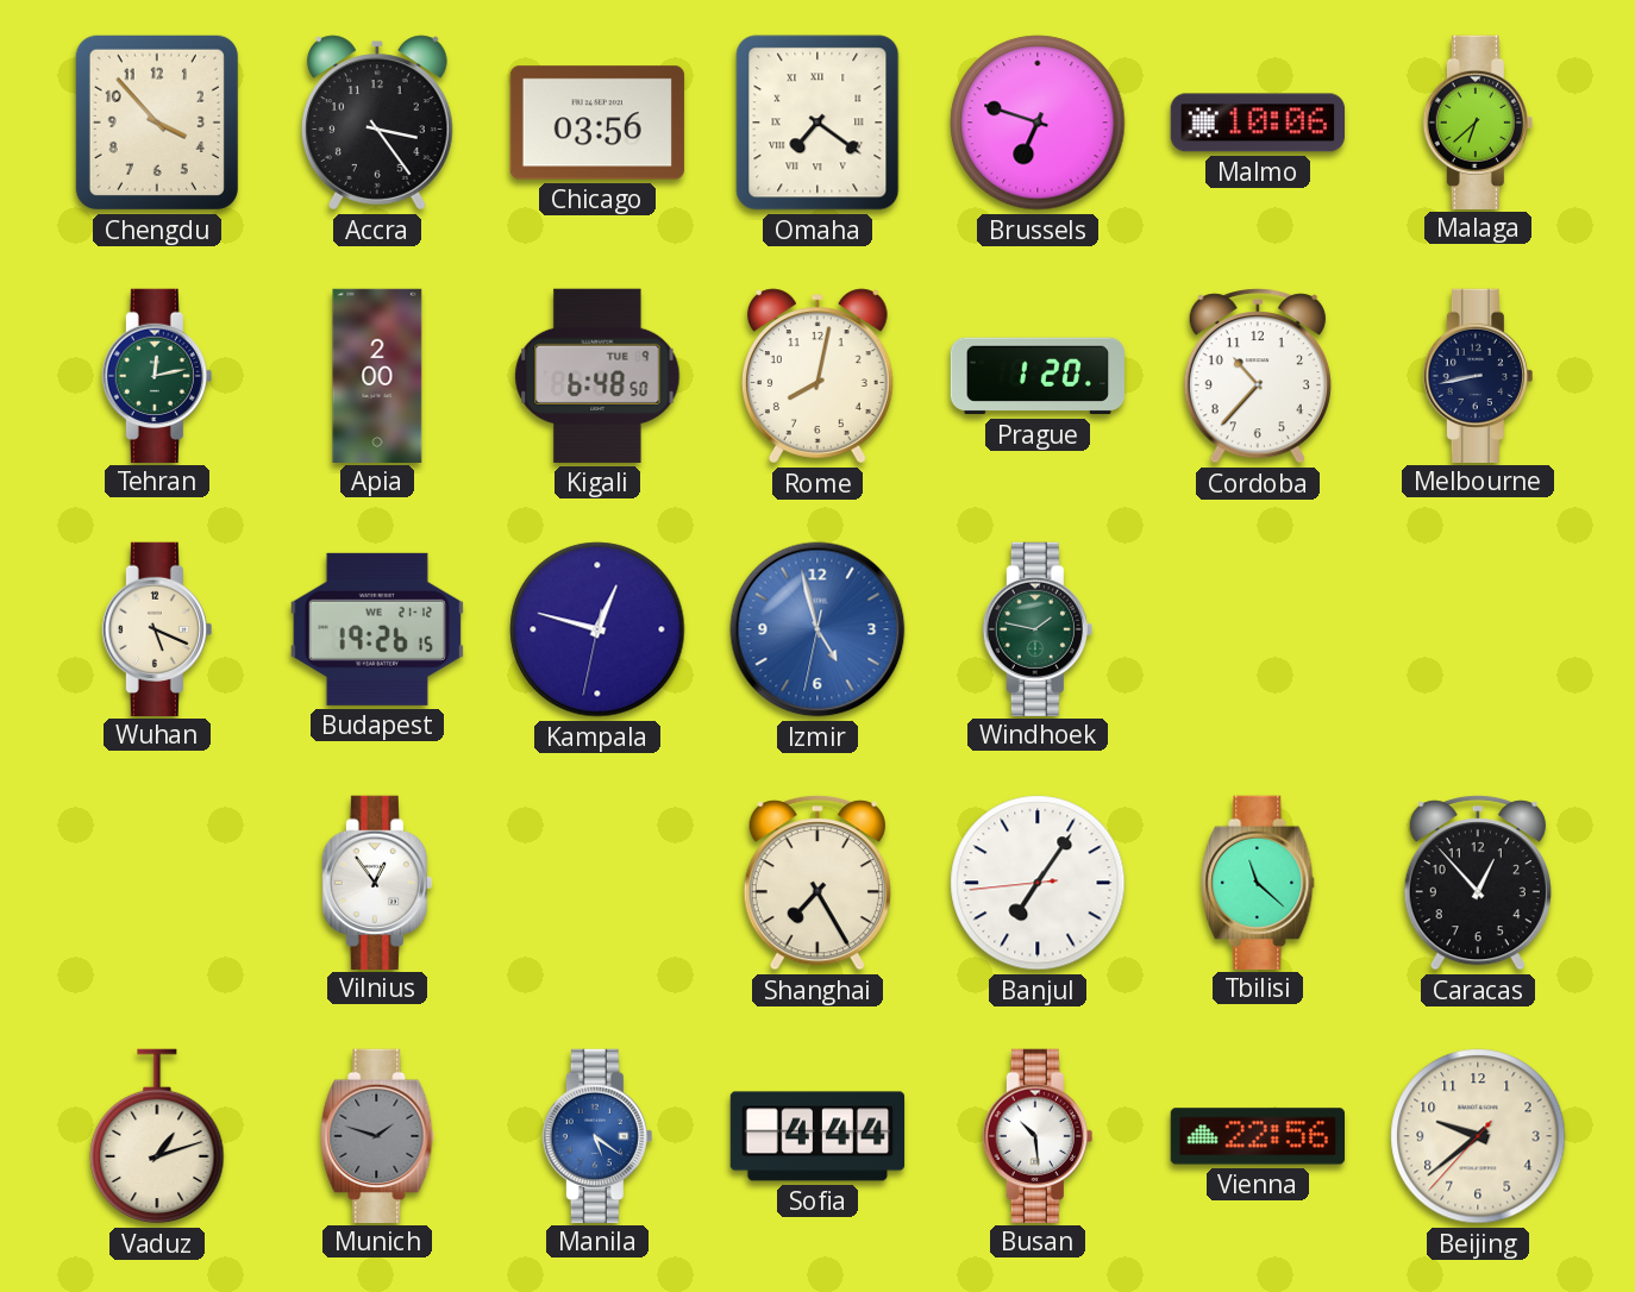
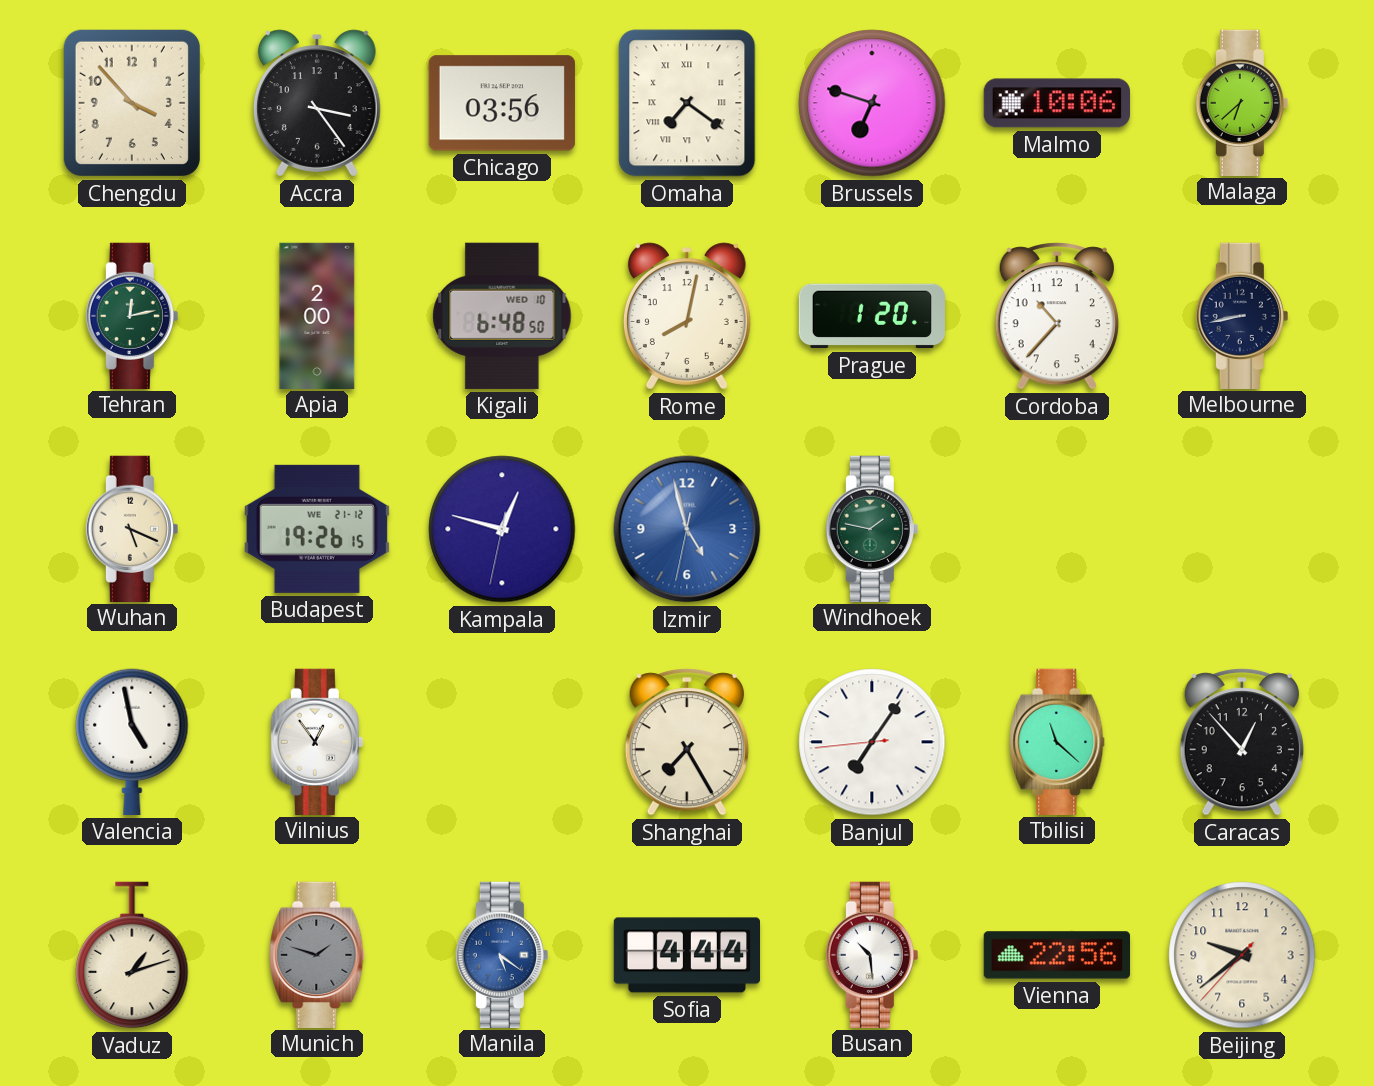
Kigali date: TUE 9 -> WED 10
Valencia: none -> 4:58
